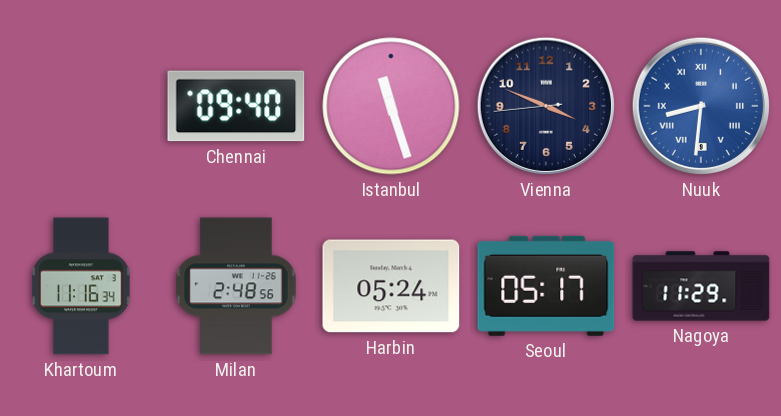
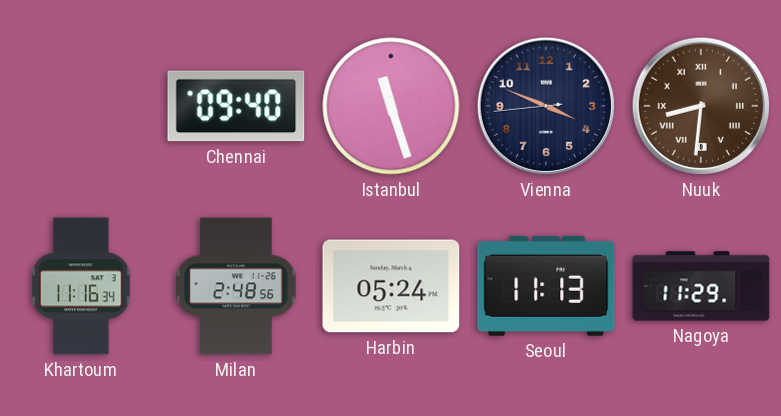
Nuuk dial: blue -> brown
Seoul: 05:17 -> 11:13
